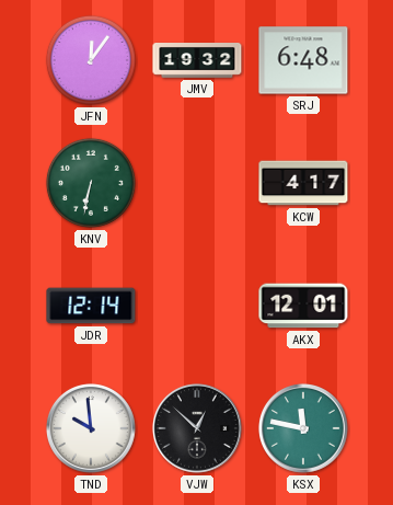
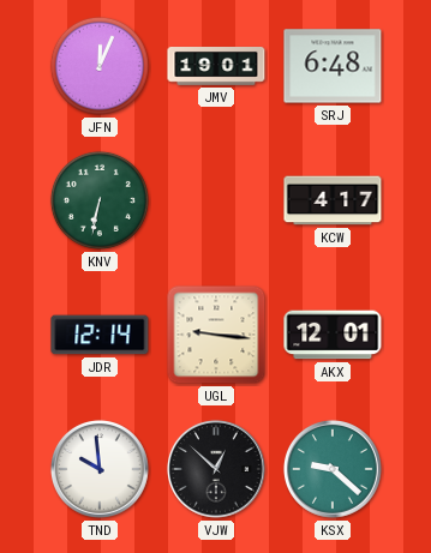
JFN: 12:06 -> 12:04
JMV: 19:32 -> 19:01
UGL: none -> 9:16
KSX: 11:47 -> 9:22
